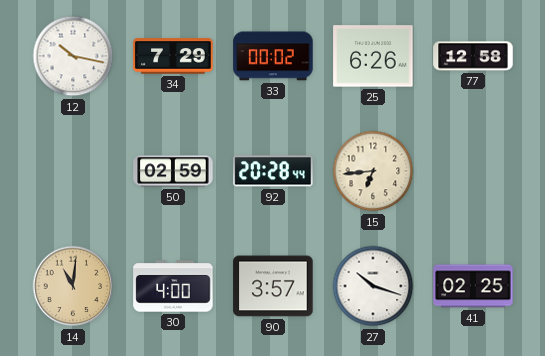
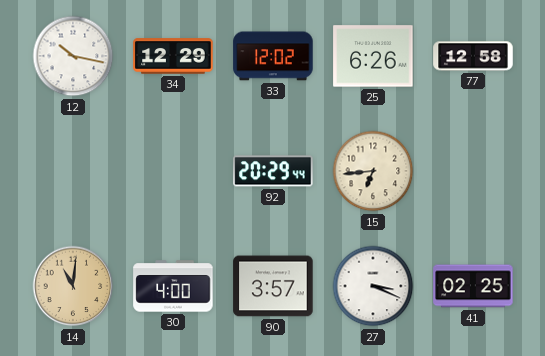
34: 7:29 -> 12:29
33: 00:02 -> 12:02
50: 02:59 -> none
92: 20:28 -> 20:29
27: 10:18 -> 3:19
